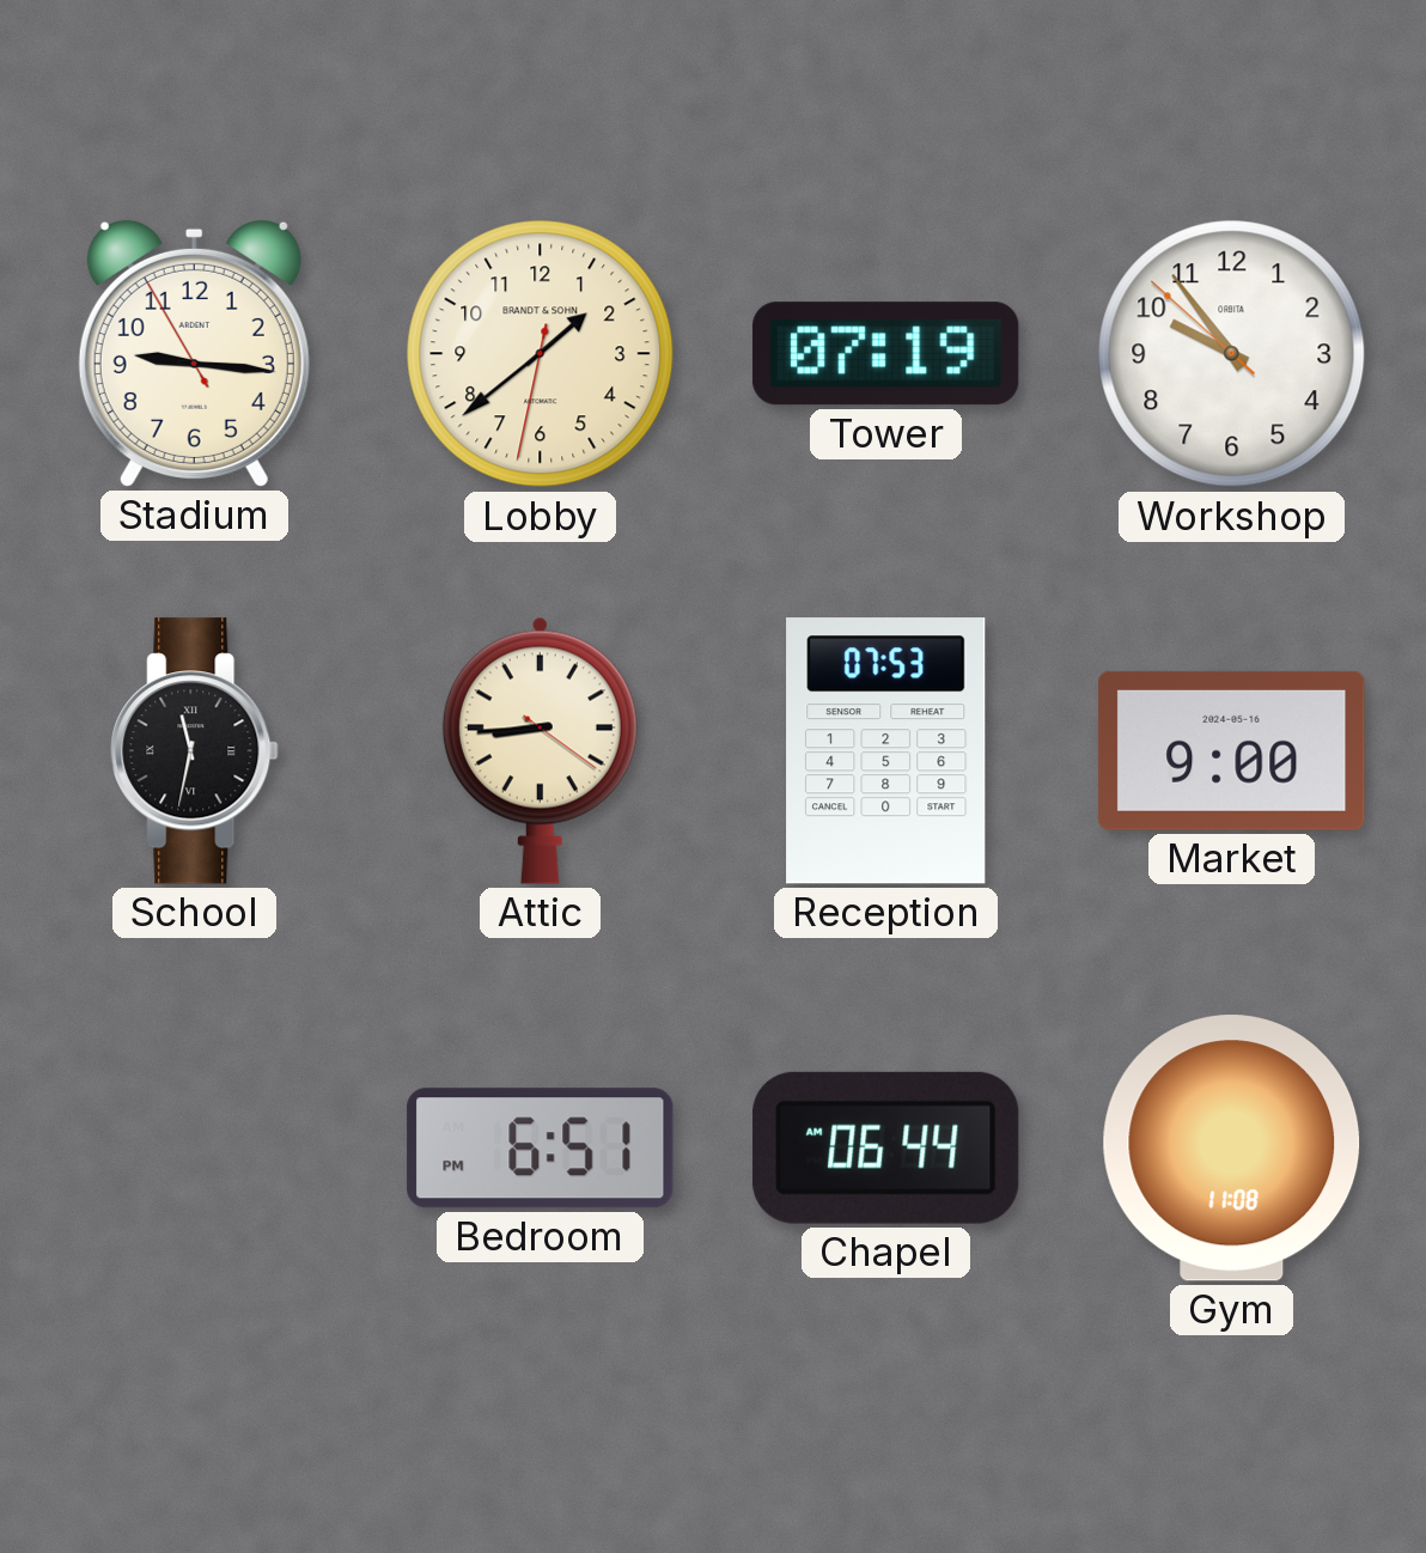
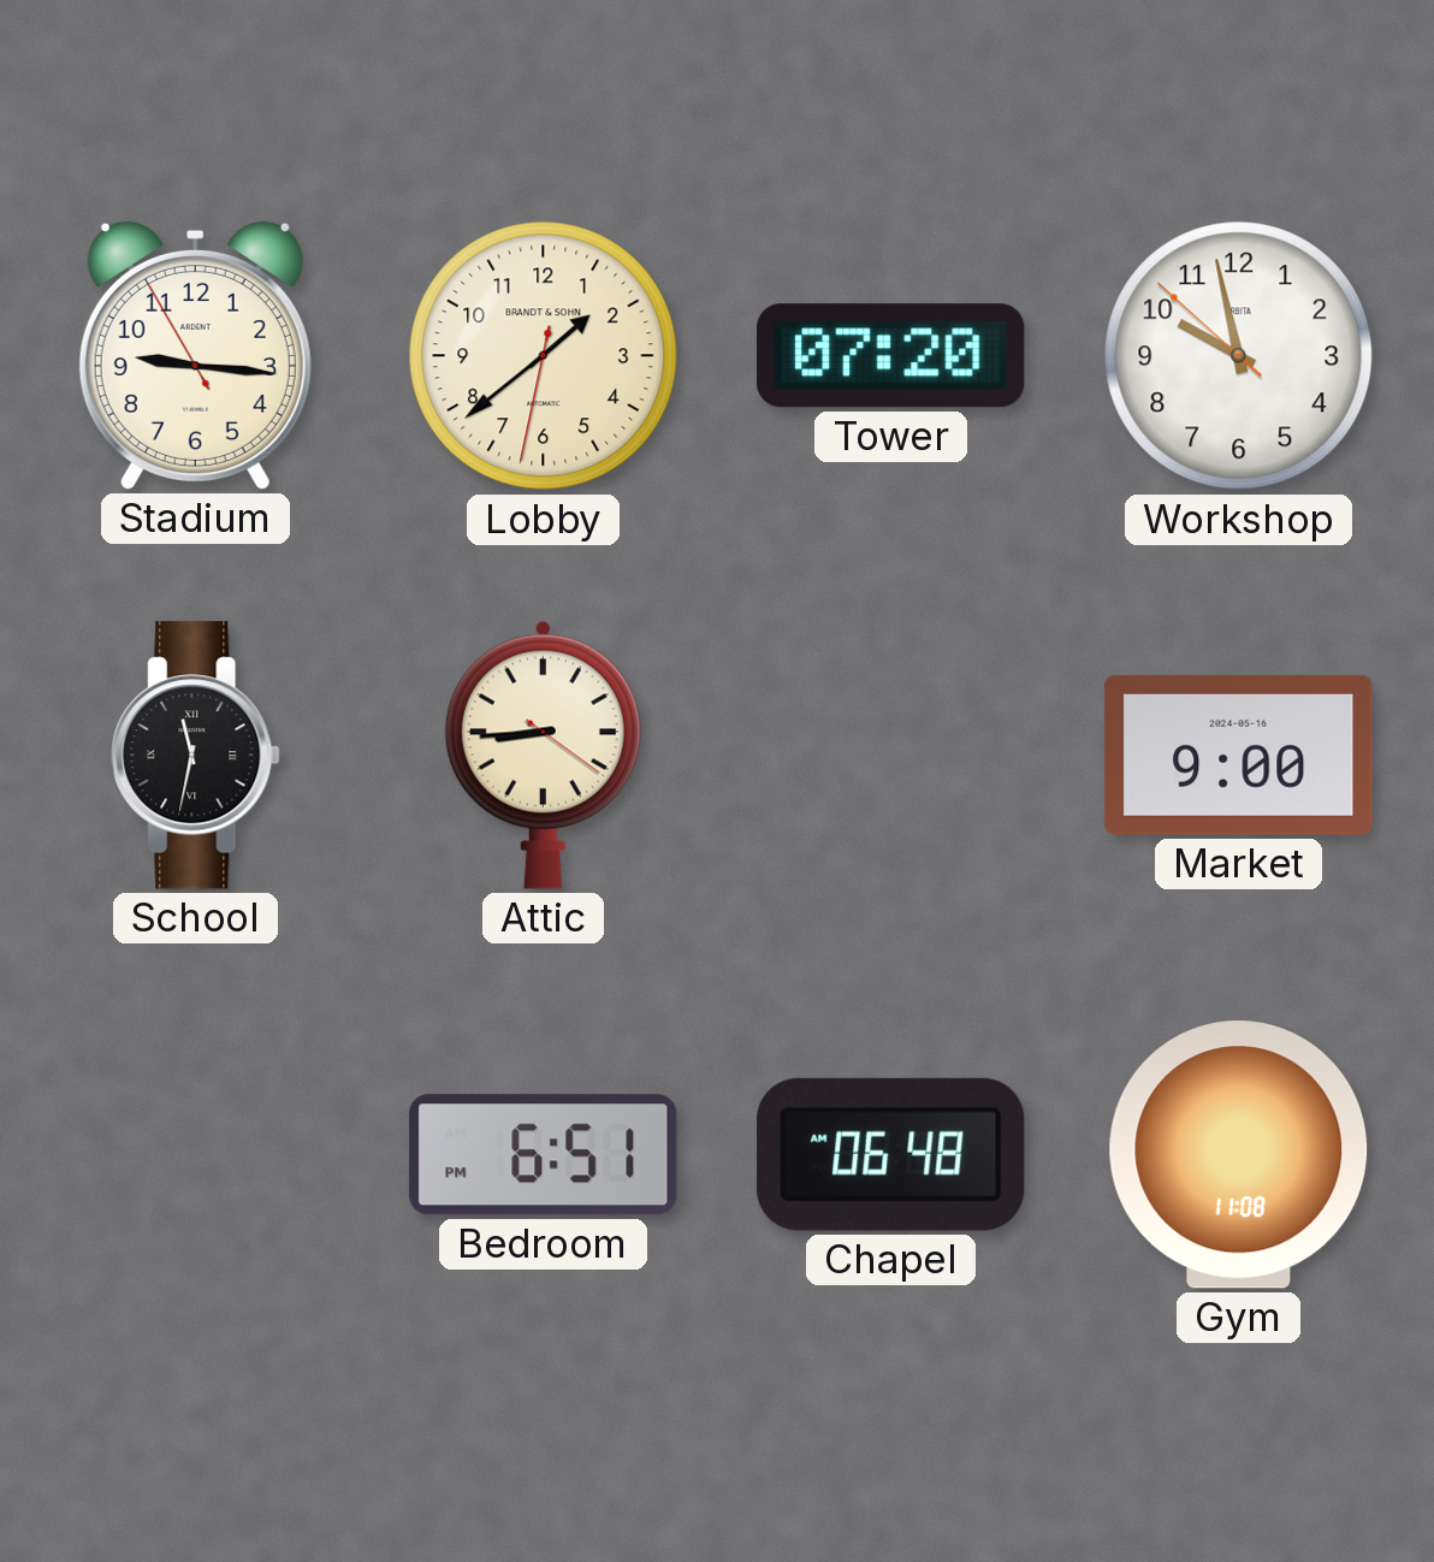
Tower: 07:19 -> 07:20
Workshop: 9:53 -> 9:57
Reception: 07:53 -> none
Chapel: 06:44 -> 06:48
